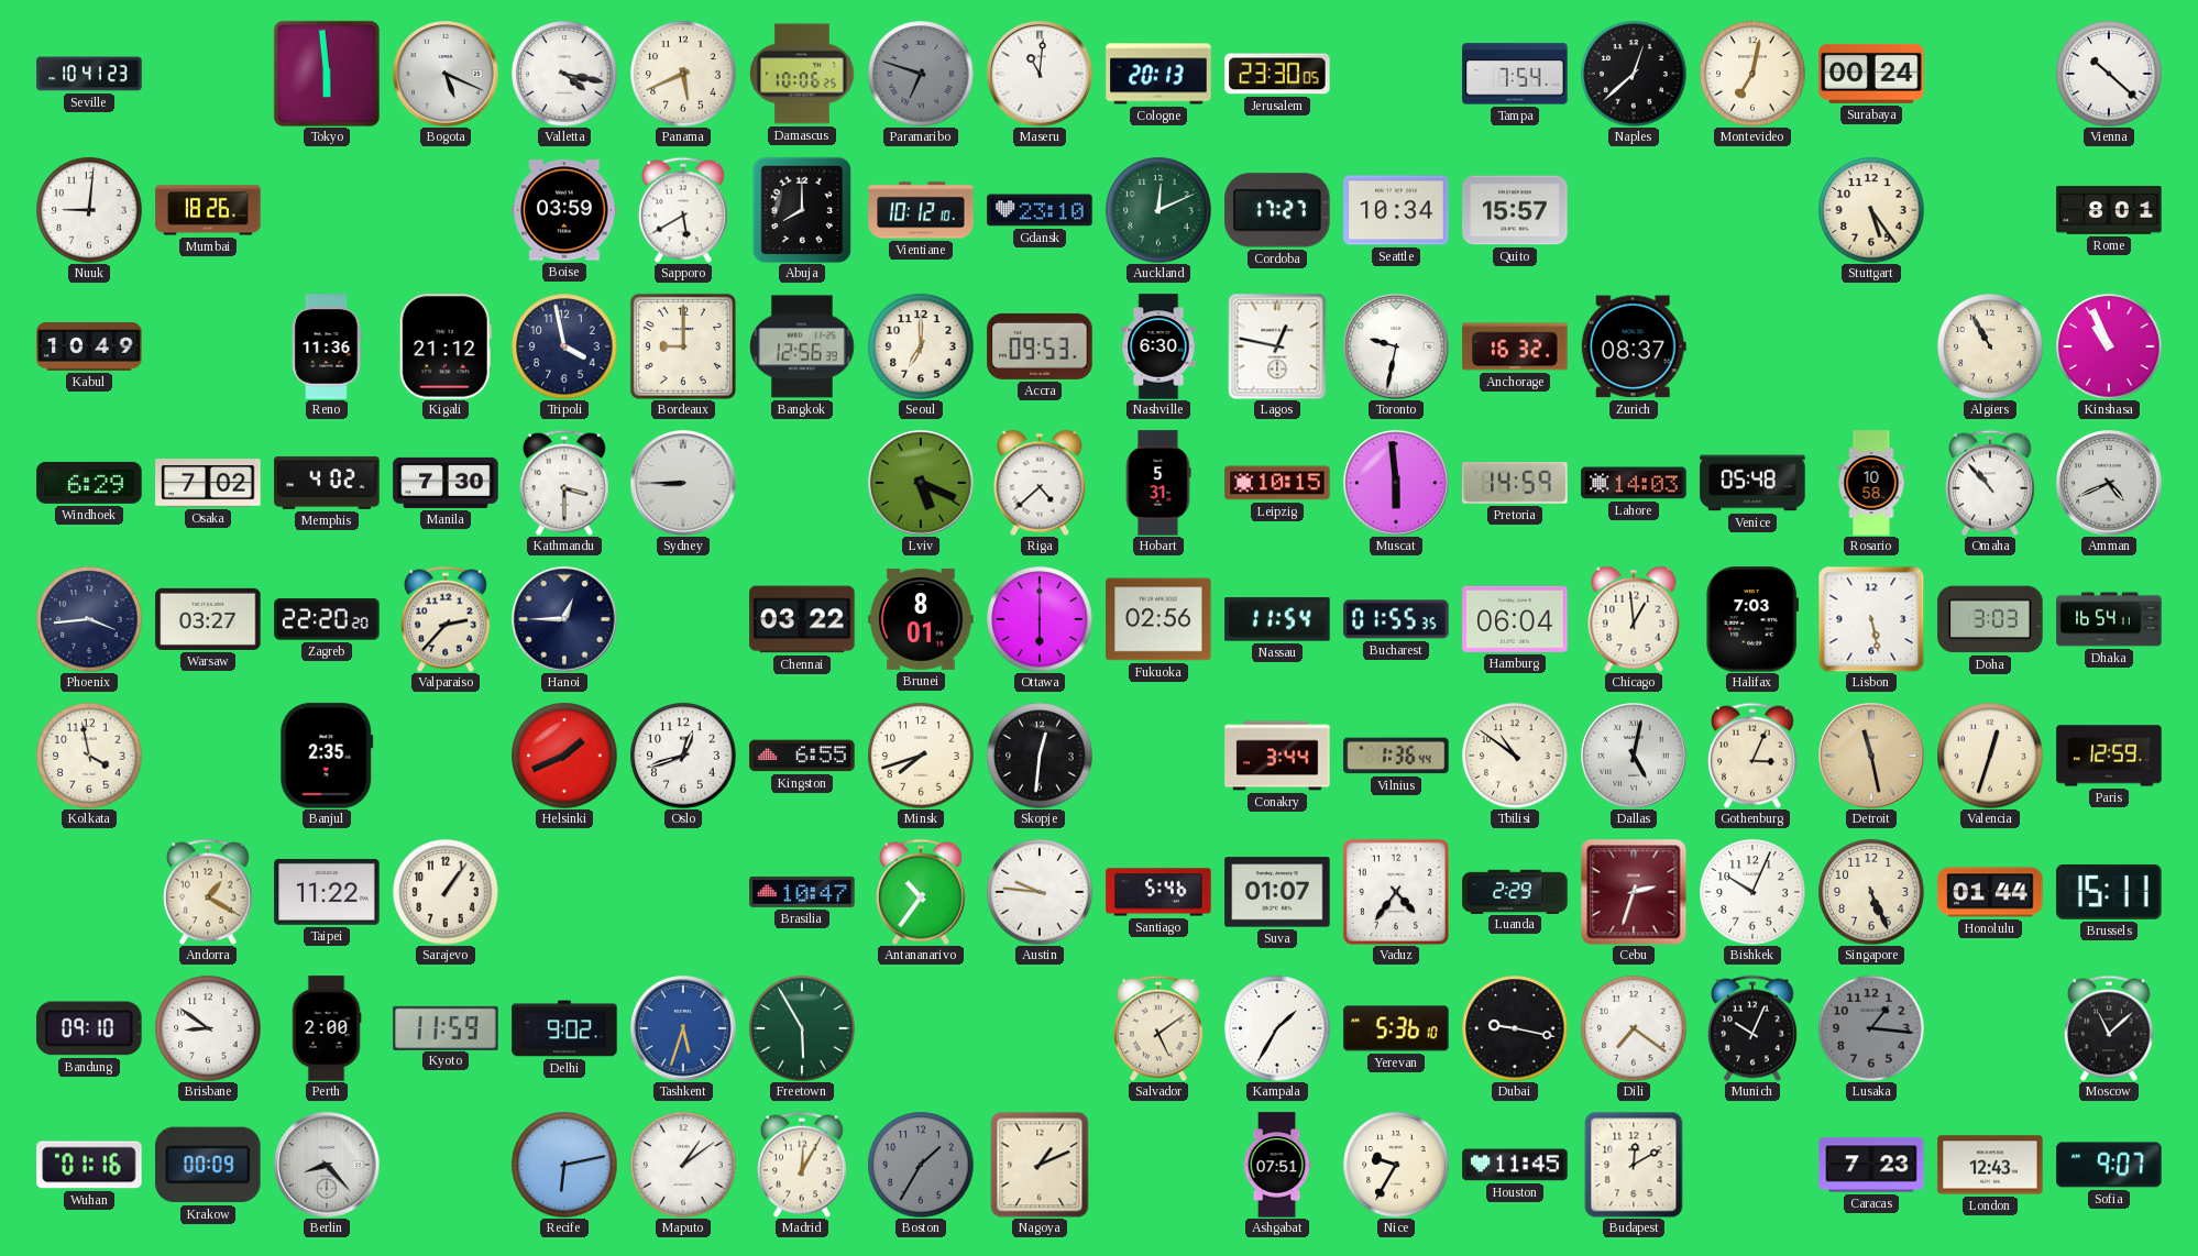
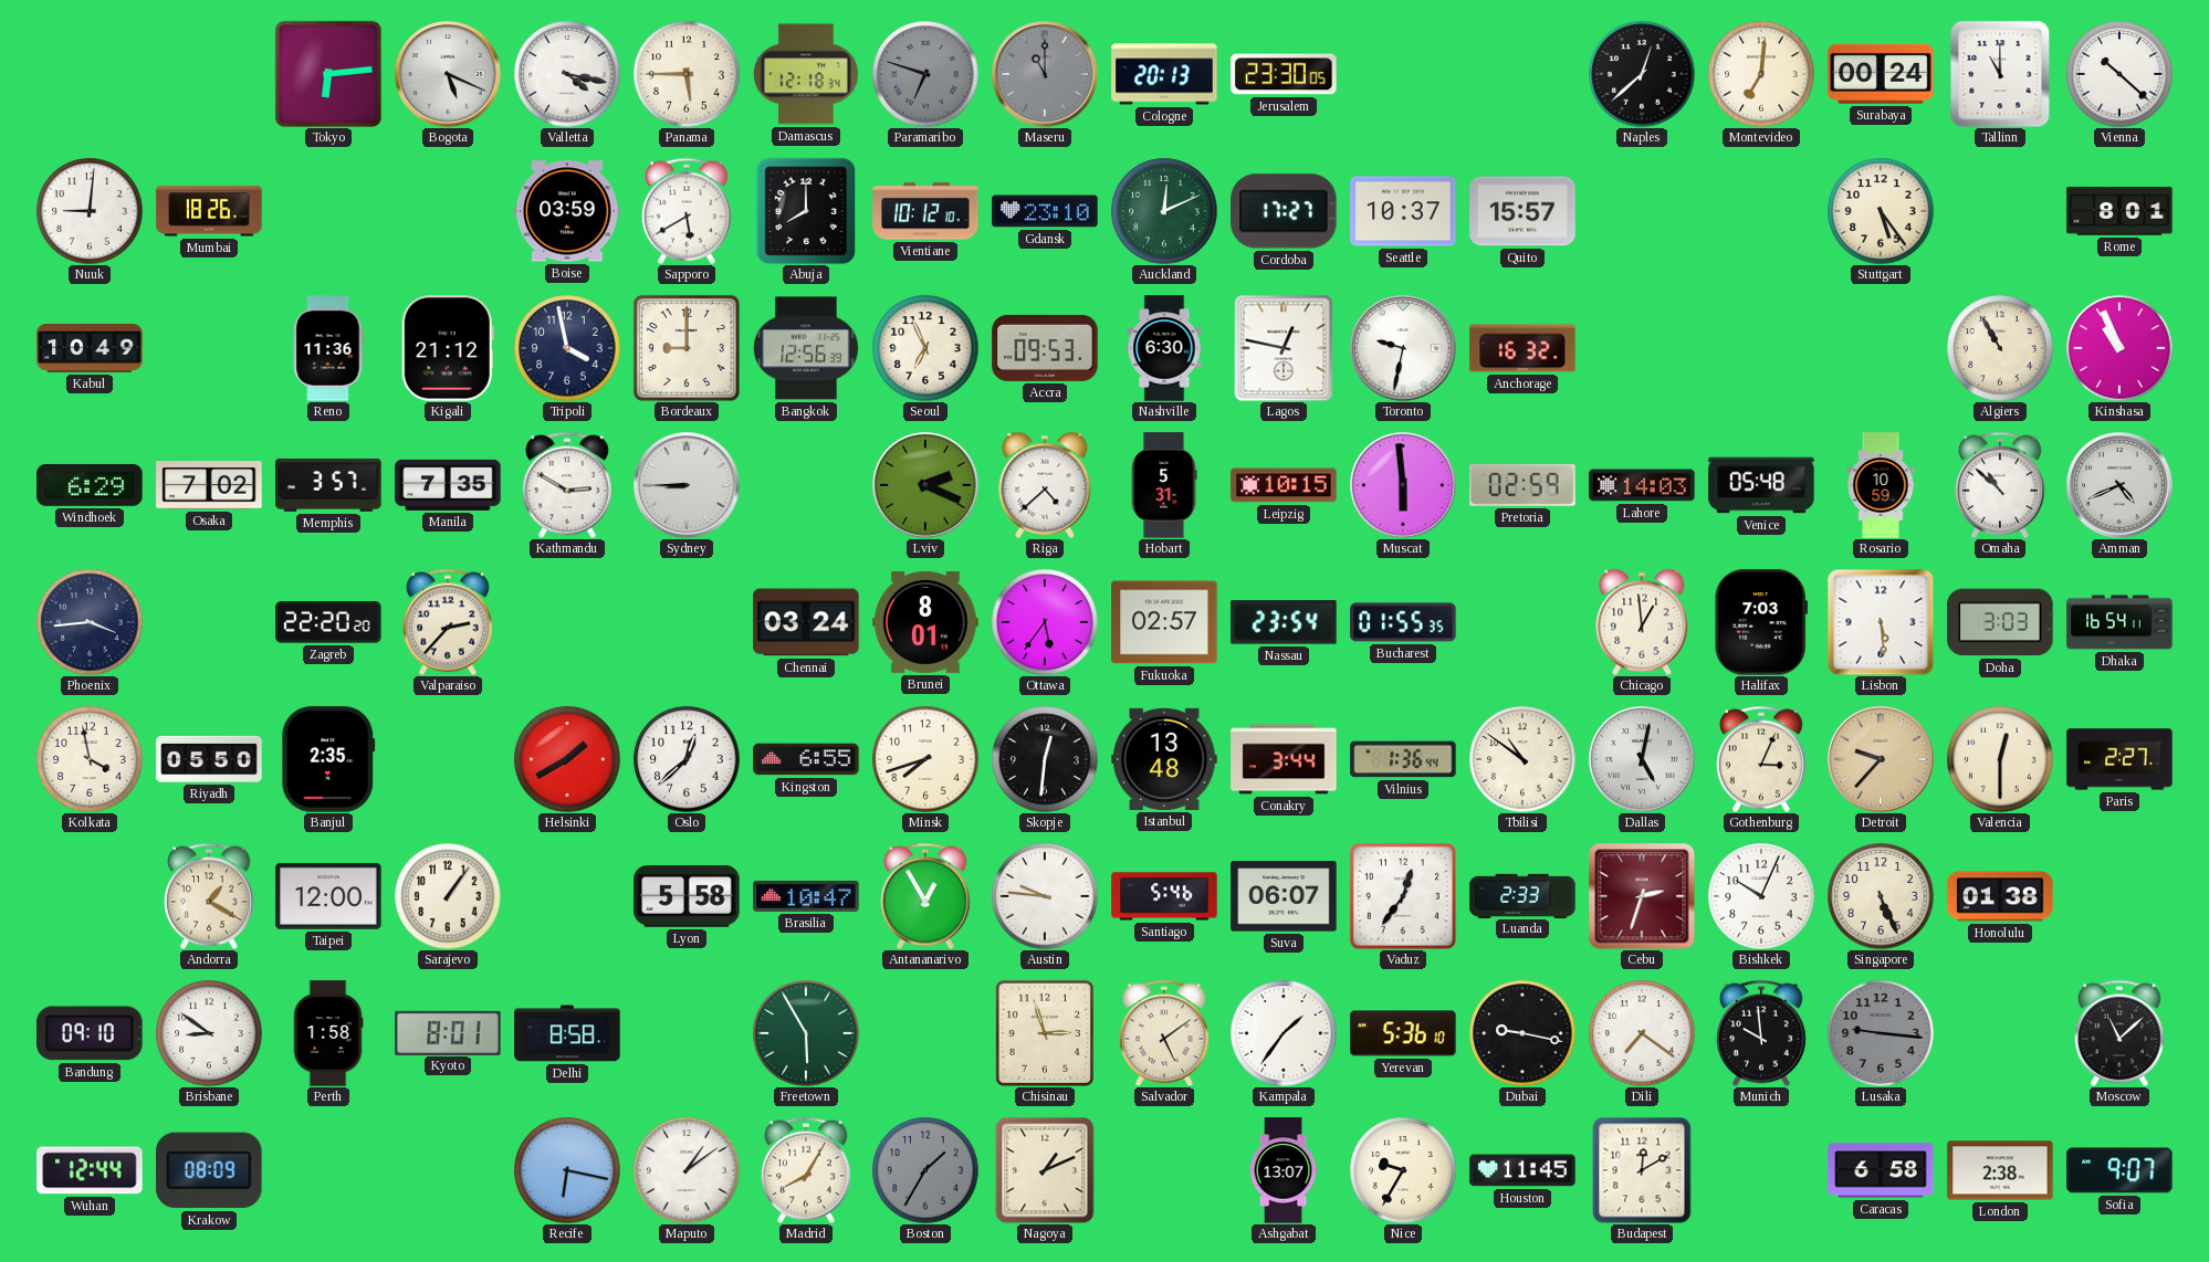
Seville: 10:41 -> none
Tokyo: 5:59 -> 6:14
Panama: 5:41 -> 5:45
Damascus: 10:06 -> 12:18
Maseru: 11:01 -> 11:00
Maseru dial: white -> grey
Tampa: 7:54 -> none
Montevideo: 7:02 -> 7:01
Tallinn: none -> 11:00
Seattle: 10:34 -> 10:37
Seoul: 7:00 -> 6:56
Zurich: 08:37 -> none
Memphis: 4:02 -> 3:57
Manila: 7:30 -> 7:35
Kathmandu: 3:30 -> 2:50
Lviv: 5:19 -> 2:19
Pretoria: 14:59 -> 02:59
Rosario: 10:58 -> 10:59
Omaha: 10:53 -> 10:52
Warsaw: 03:27 -> none
Hanoi: 12:45 -> none
Chennai: 03:22 -> 03:24
Ottawa: 6:00 -> 5:36
Fukuoka: 02:56 -> 02:57
Nassau: 11:54 -> 23:54
Hamburg: 06:04 -> none
Lisbon: 5:28 -> 5:29
Riyadh: none -> 05:50
Helsinki: 1:41 -> 1:40
Oslo: 12:42 -> 12:38
Istanbul: none -> 13:48
Detroit: 11:28 -> 9:37
Valencia: 12:33 -> 12:30
Paris: 12:59 -> 2:27
Taipei: 11:22 -> 12:00
Lyon: none -> 5:58
Antananarivo: 10:36 -> 12:55
Suva: 01:07 -> 06:07
Vaduz: 4:36 -> 12:36
Luanda: 2:29 -> 2:33
Honolulu: 01:44 -> 01:38
Brussels: 15:11 -> none
Perth: 2:00 -> 1:58
Kyoto: 11:59 -> 8:01
Delhi: 9:02 -> 8:58
Tashkent: 5:33 -> none
Chisinau: none -> 2:57
Kampala: 1:35 -> 1:36
Munich: 10:04 -> 9:59
Lusaka: 1:16 -> 9:16
Wuhan: 01:16 -> 12:44
Krakow: 00:09 -> 08:09
Berlin: 8:23 -> none
Recife: 6:13 -> 6:17
Madrid: 12:05 -> 8:05
Ashgabat: 07:51 -> 13:07
Caracas: 7:23 -> 6:58
London: 12:43 -> 2:38
